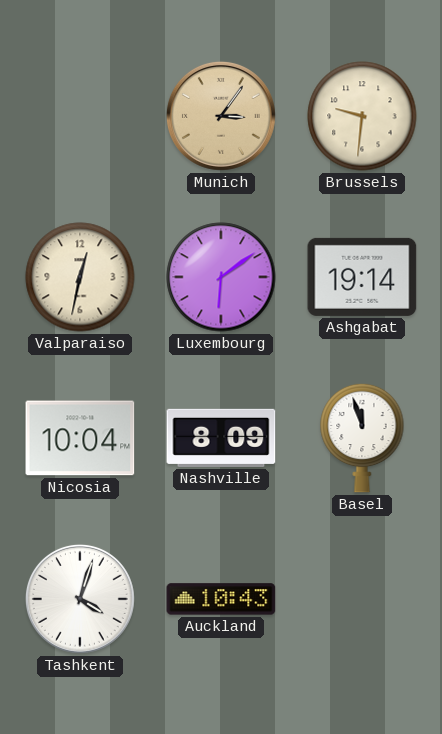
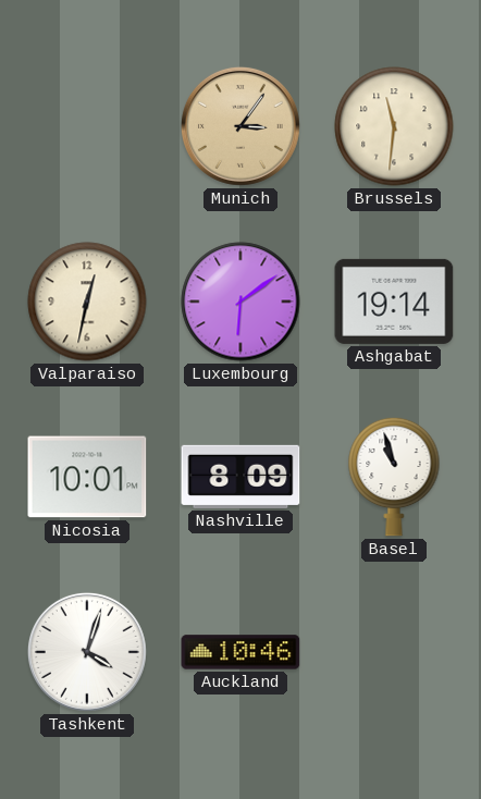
Brussels: 9:31 -> 11:31
Nicosia: 10:04 -> 10:01
Basel: 11:57 -> 10:57
Auckland: 10:43 -> 10:46
